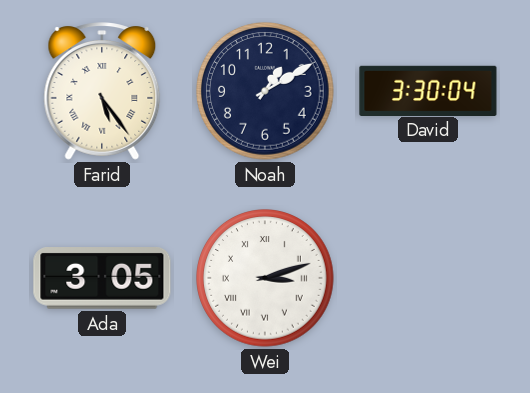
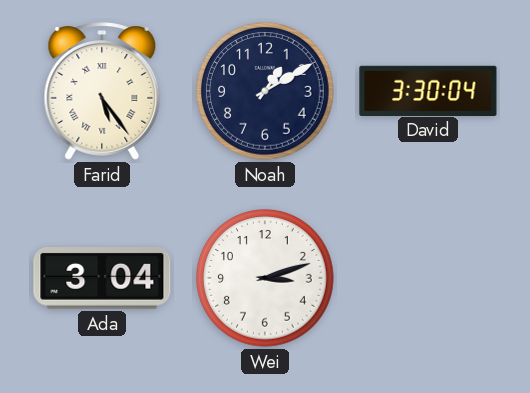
Ada: 3:05 -> 3:04
Wei numerals: Roman -> Arabic
